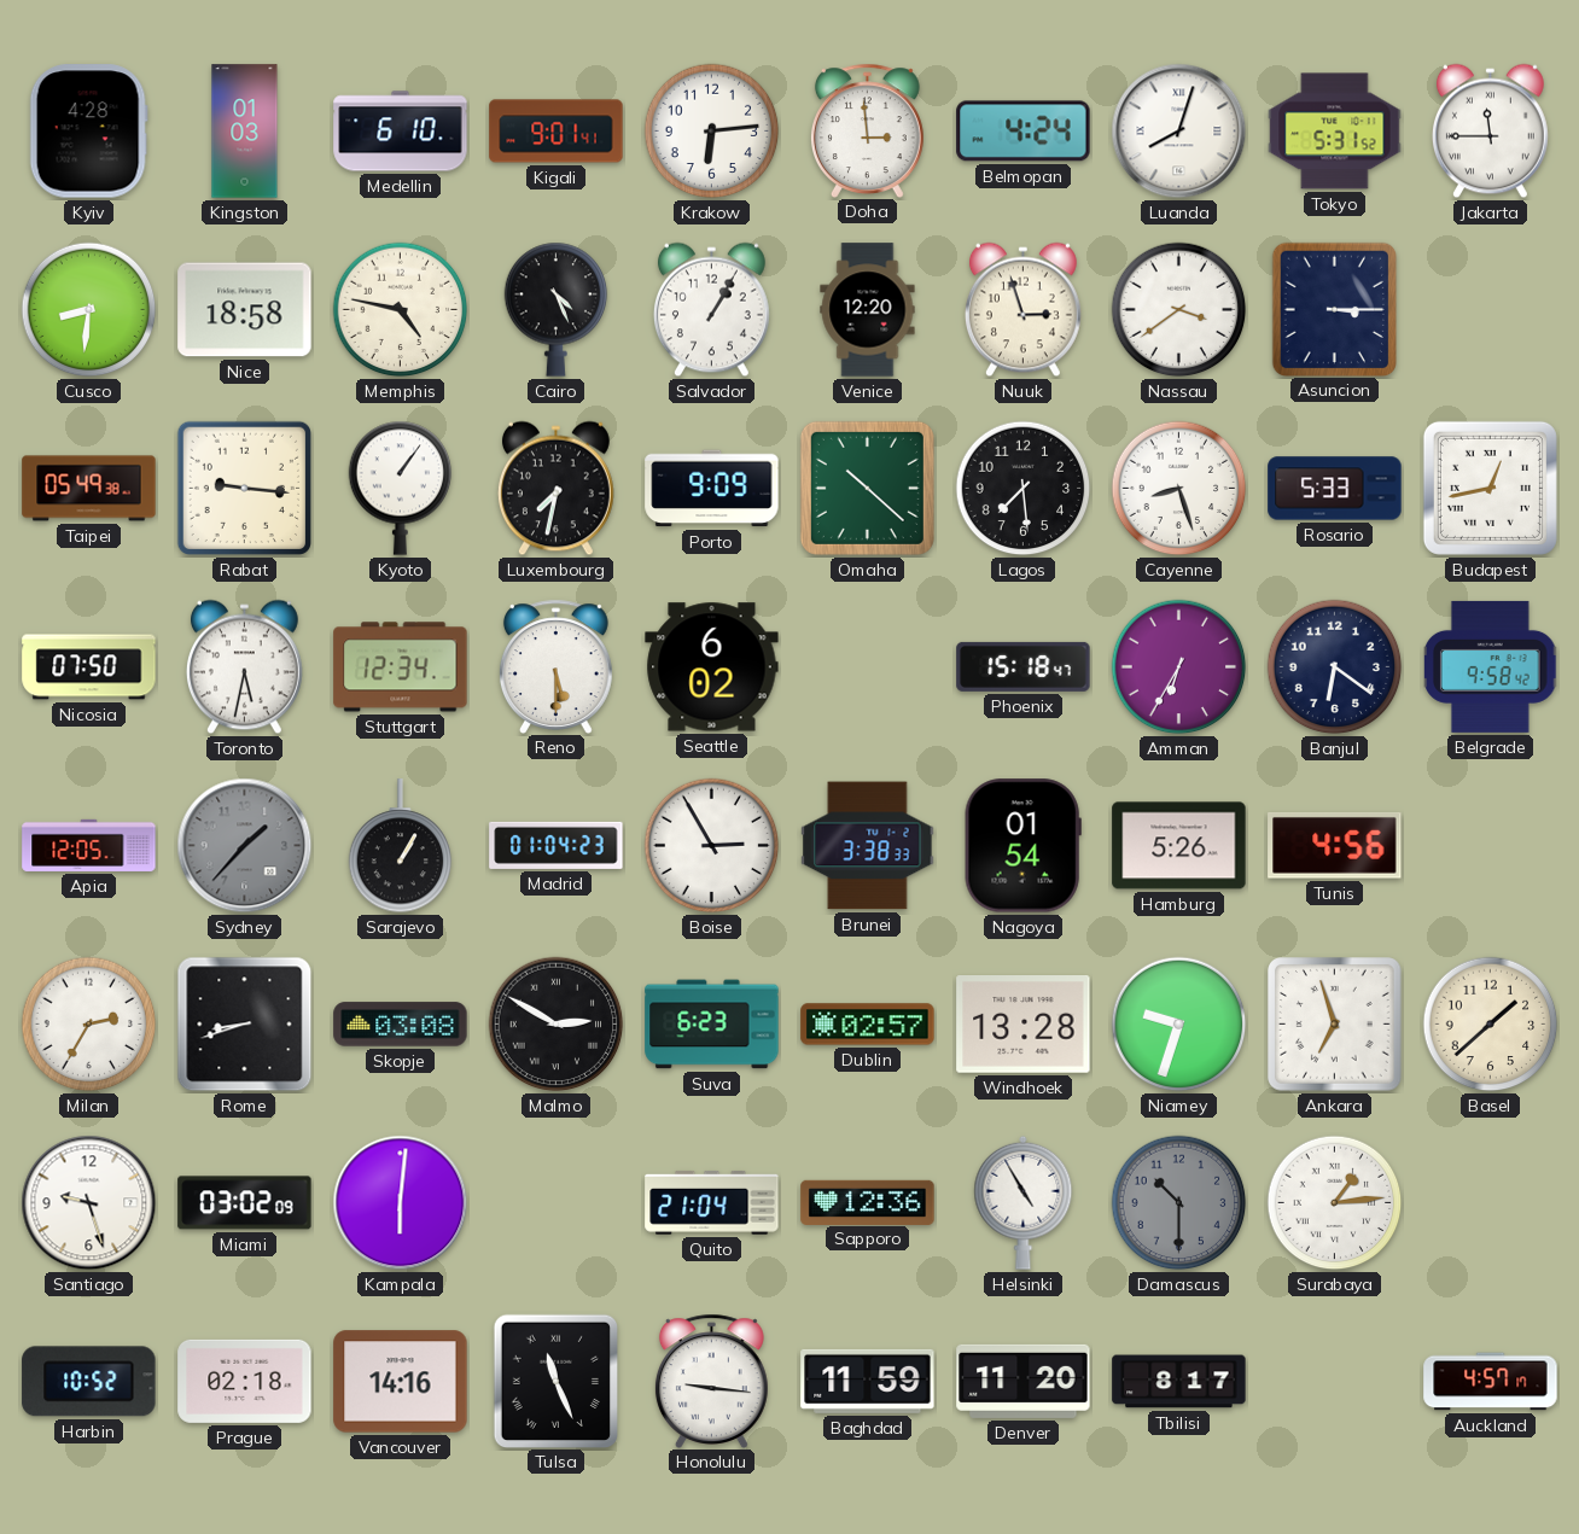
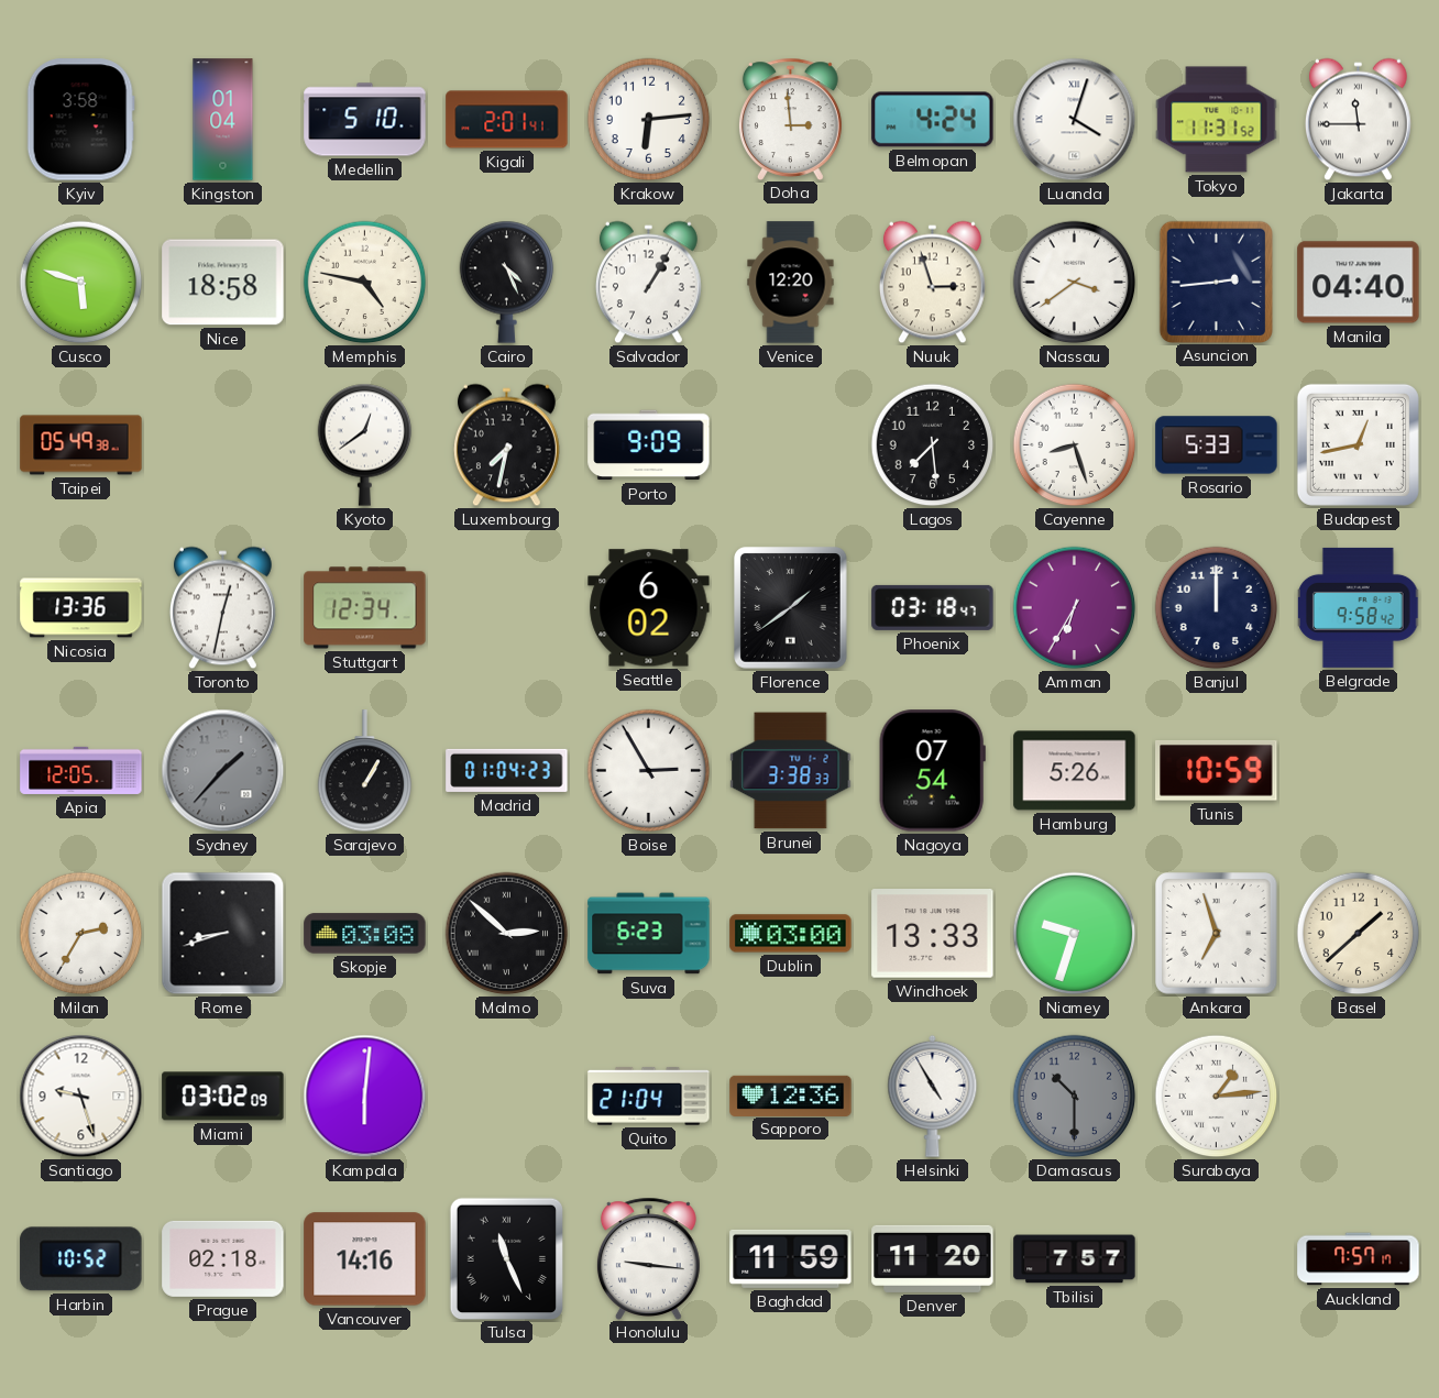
Kyiv: 4:28 -> 3:58
Kingston: 01:03 -> 01:04
Medellin: 6:10 -> 5:10
Kigali: 9:01 -> 2:01
Luanda: 8:03 -> 4:03
Tokyo: 5:31 -> 11:31
Cusco: 8:31 -> 5:48
Asuncion: 3:15 -> 2:44
Manila: none -> 04:40
Rabat: 9:16 -> none
Kyoto: 1:06 -> 12:39
Omaha: 10:22 -> none
Nicosia: 07:50 -> 13:36
Toronto: 5:32 -> 12:32
Reno: 5:30 -> none
Florence: none -> 1:39
Phoenix: 15:18 -> 03:18
Banjul: 6:21 -> 12:00
Nagoya: 01:54 -> 07:54
Tunis: 4:56 -> 10:59
Malmo: 2:50 -> 2:52
Dublin: 02:57 -> 03:00
Windhoek: 13:28 -> 13:33
Tbilisi: 8:17 -> 7:57
Auckland: 4:57 -> 7:57
